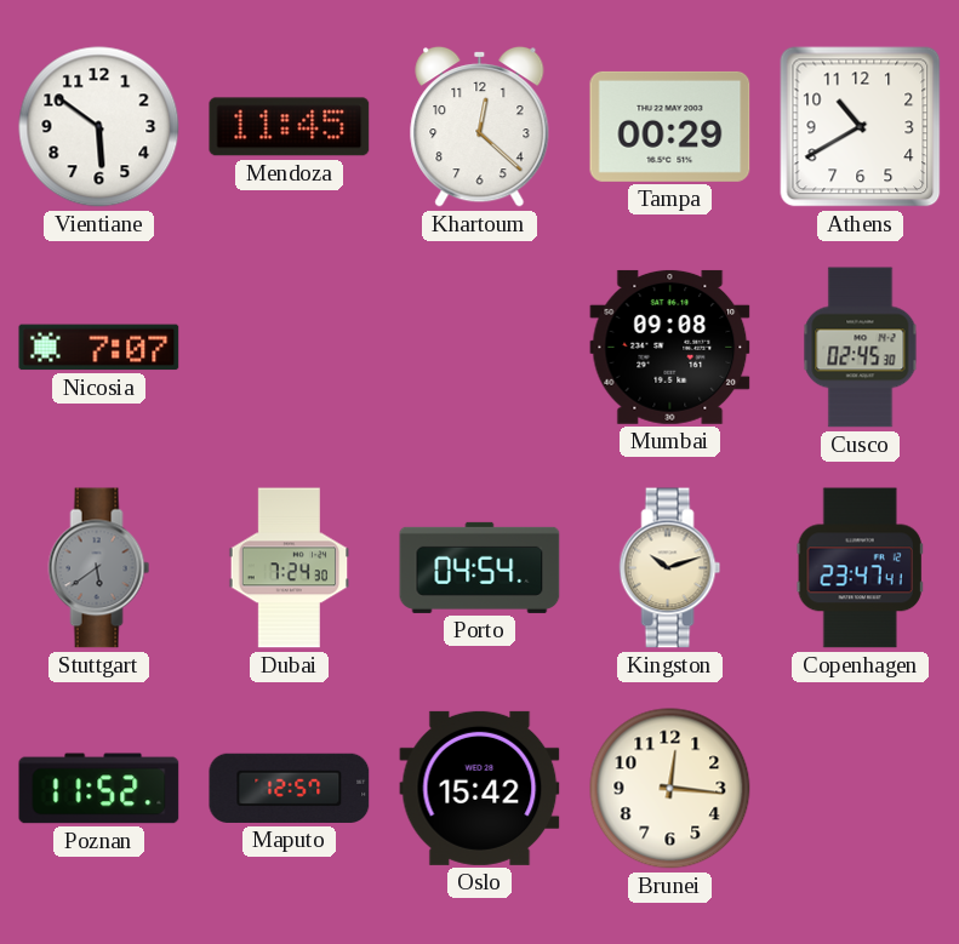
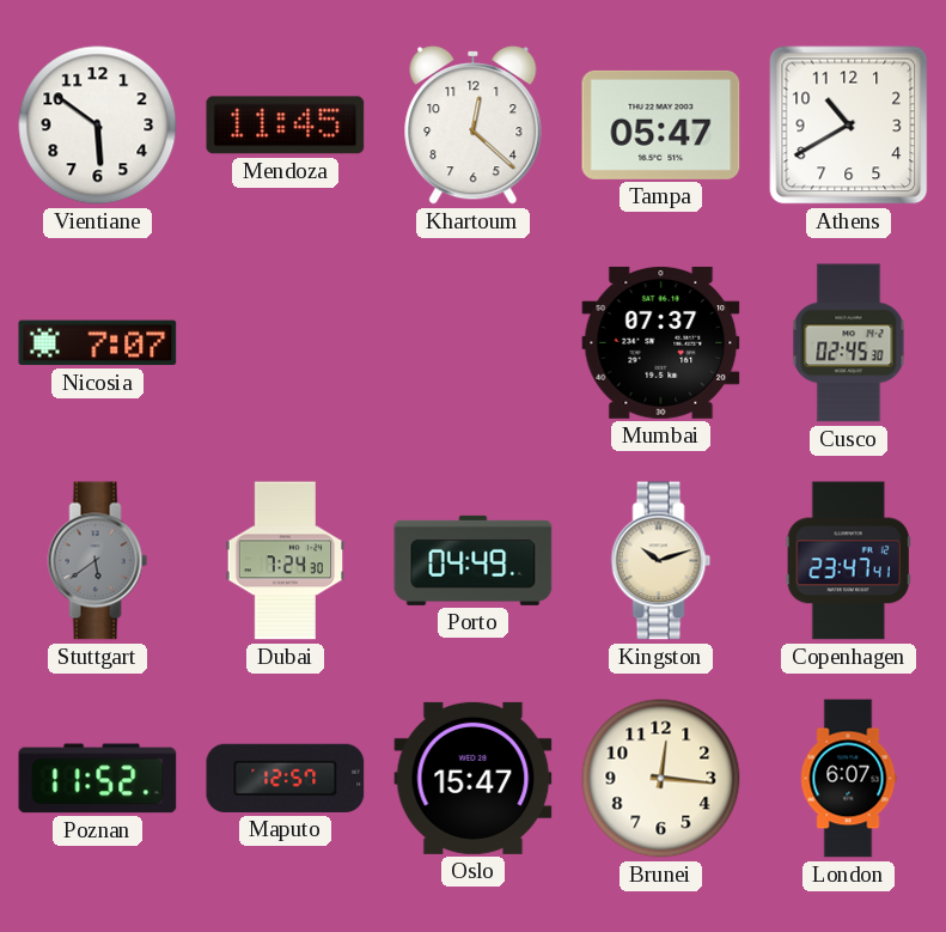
Tampa: 00:29 -> 05:47
Mumbai: 09:08 -> 07:37
Porto: 04:54 -> 04:49
Oslo: 15:42 -> 15:47
London: none -> 6:07
